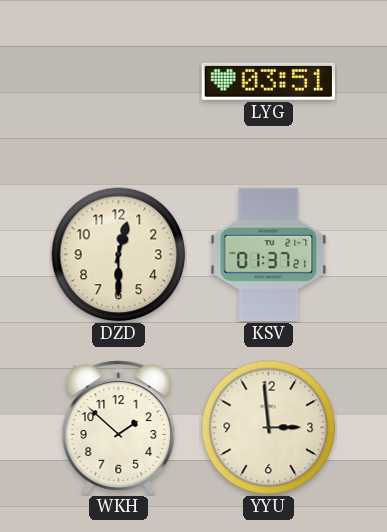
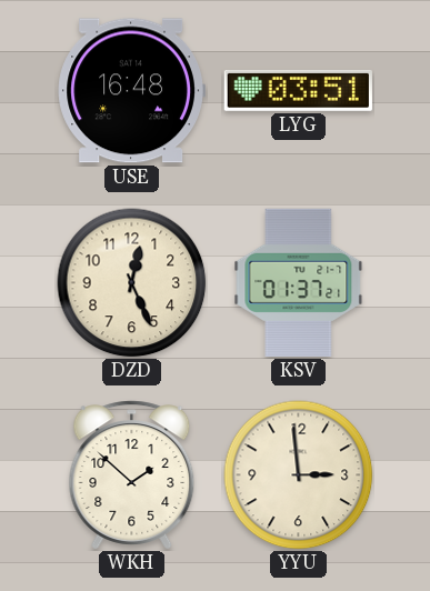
USE: none -> 16:48
DZD: 12:30 -> 12:26
